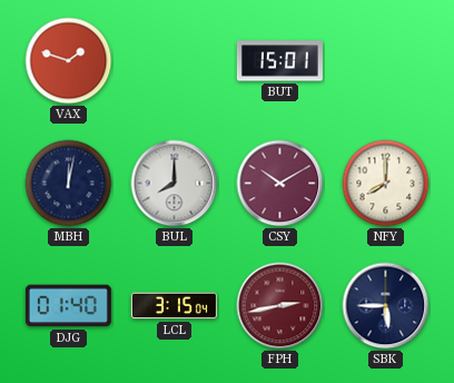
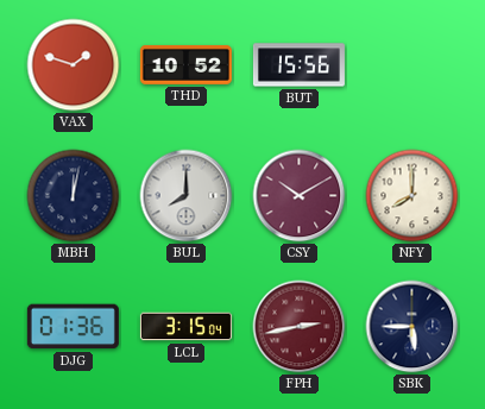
THD: none -> 10:52
BUT: 15:01 -> 15:56
DJG: 01:40 -> 01:36
